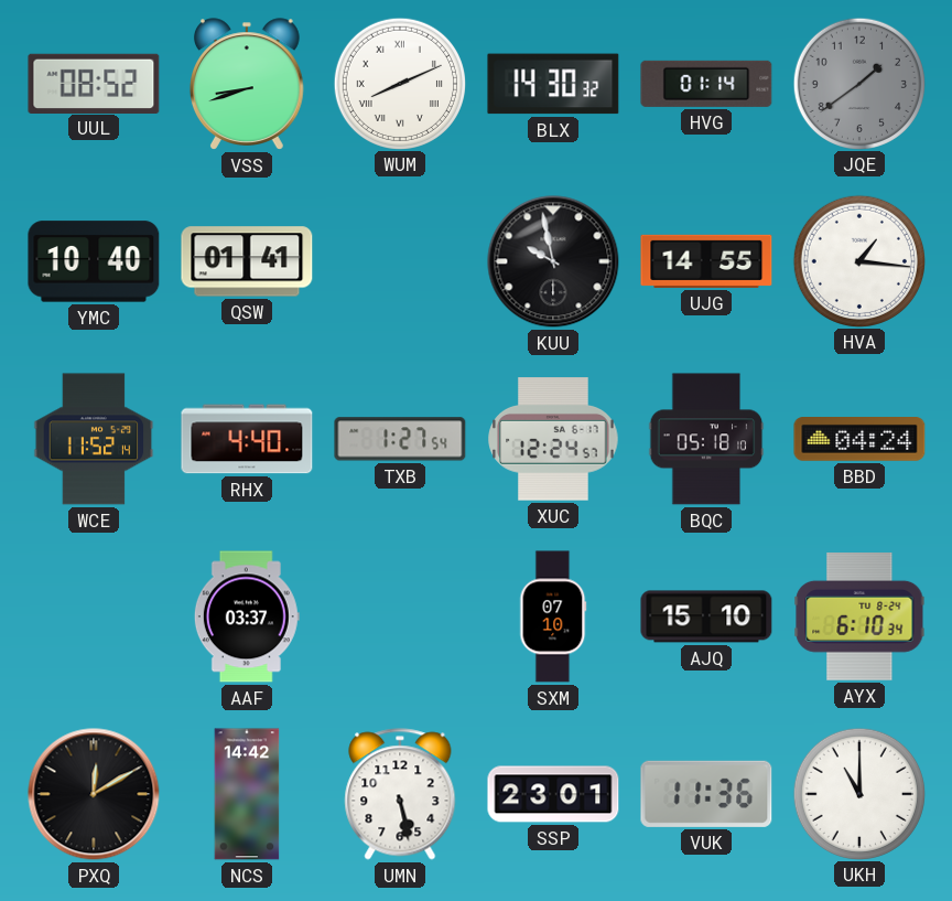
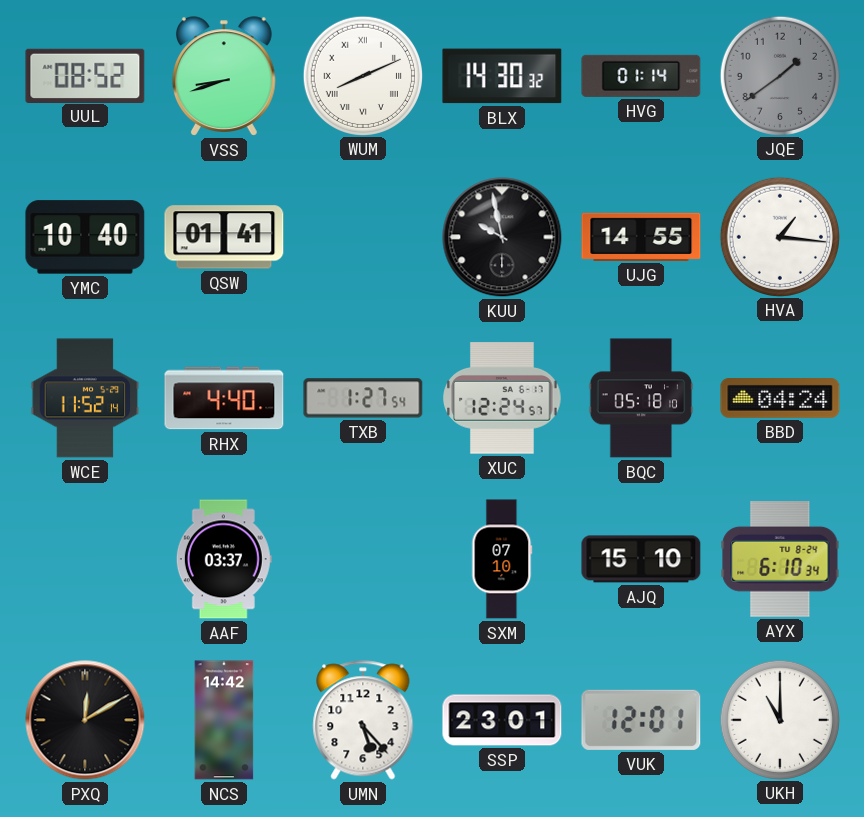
UMN: 5:28 -> 5:23
VUK: 11:36 -> 12:01
